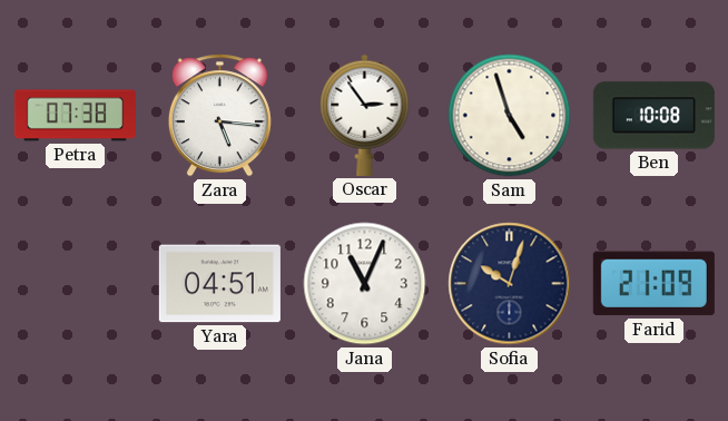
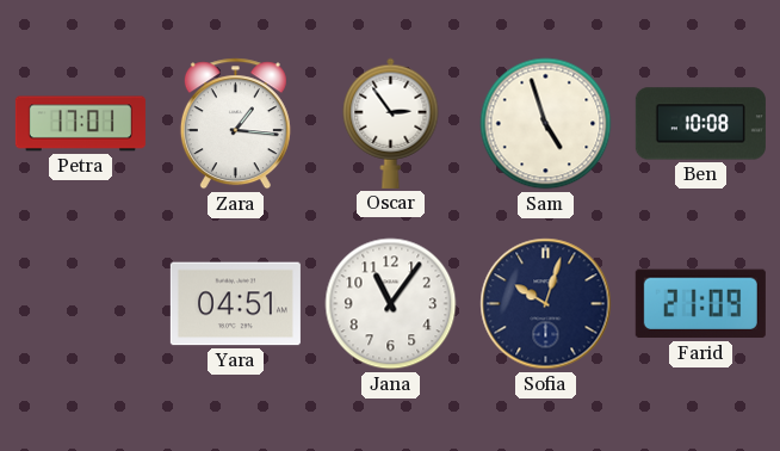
Petra: 07:38 -> 17:01
Zara: 5:16 -> 1:16
Jana: 11:04 -> 11:06
